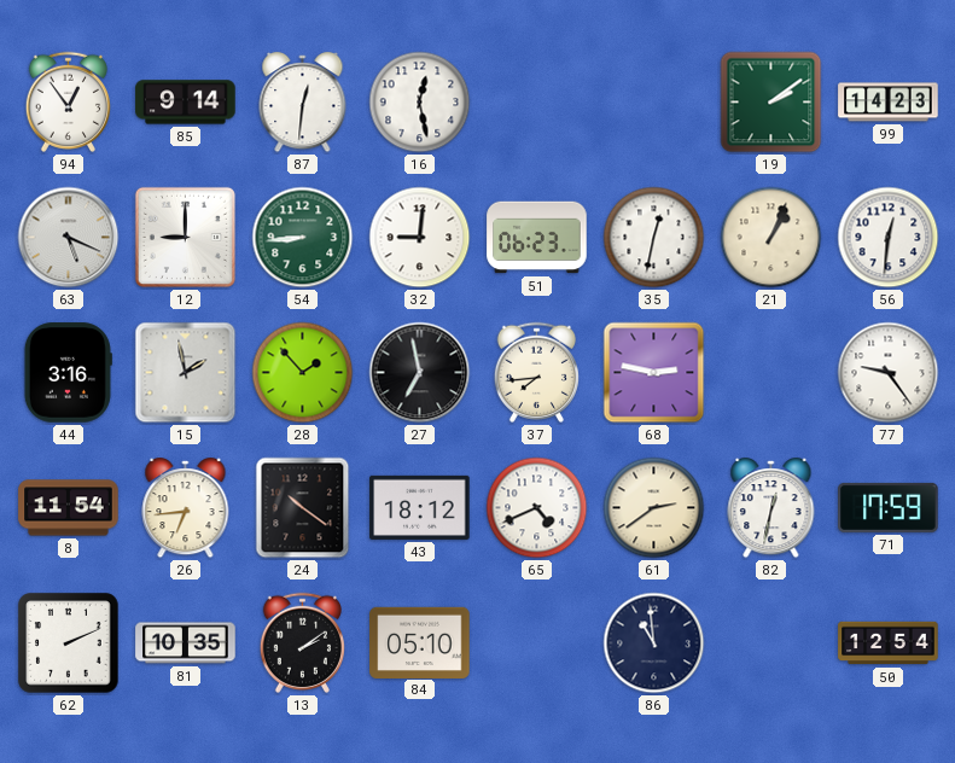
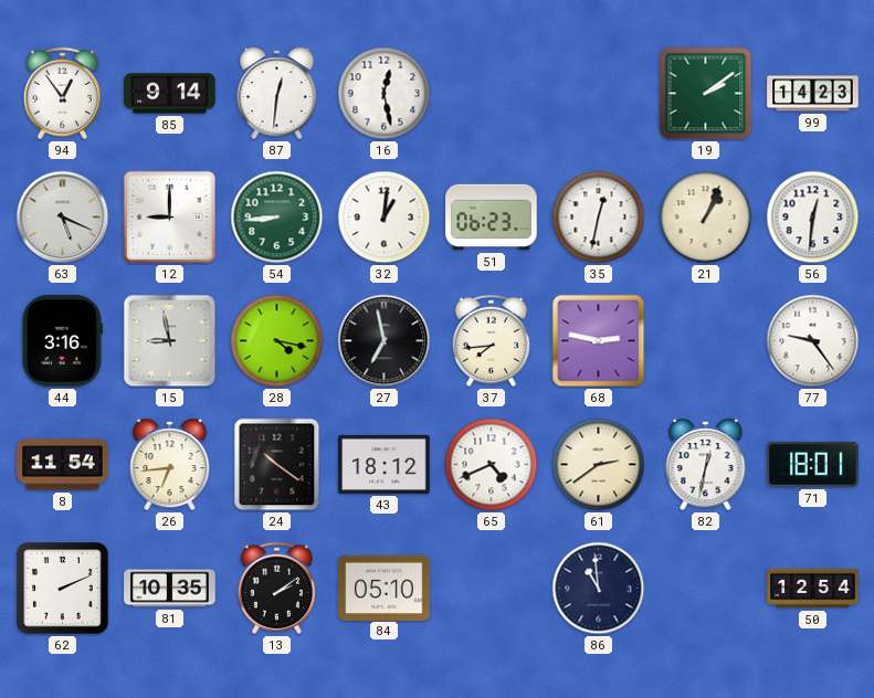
32: 9:01 -> 1:01
15: 1:58 -> 8:58
28: 1:53 -> 4:17
71: 17:59 -> 18:01
